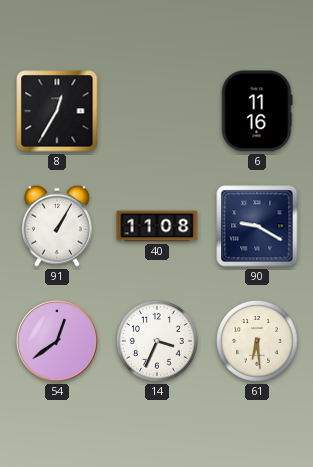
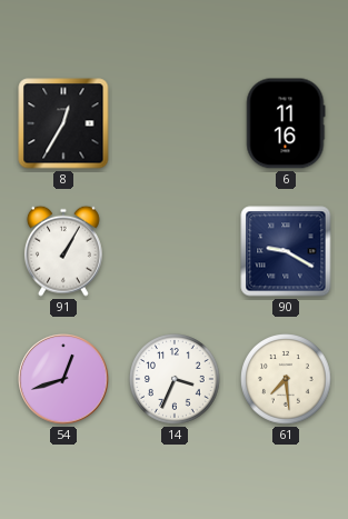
40: 11:08 -> none
54: 12:39 -> 12:42
61: 6:29 -> 7:29
